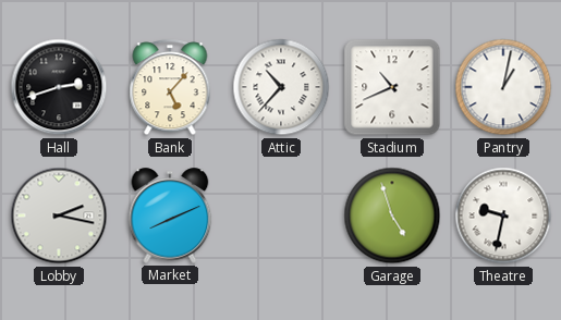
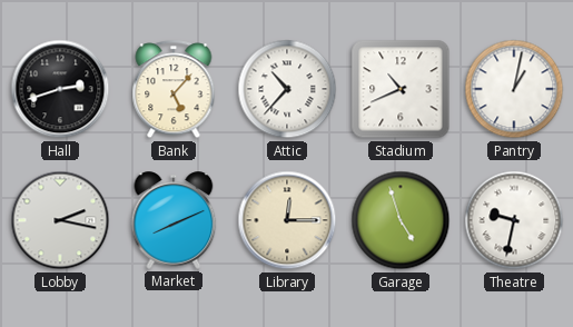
Library: none -> 12:15
